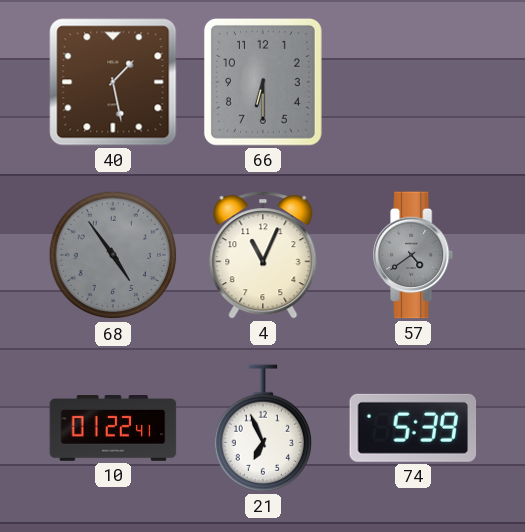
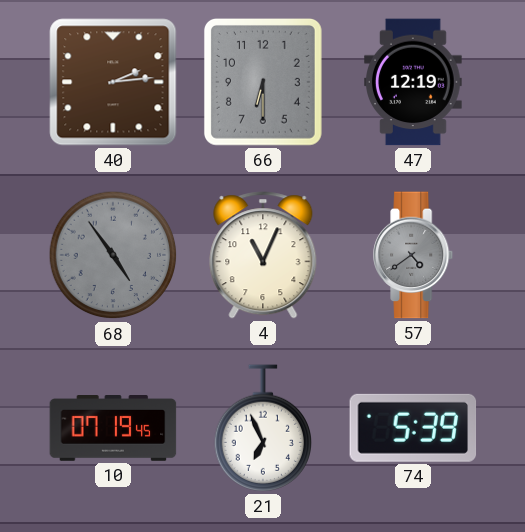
40: 1:28 -> 2:14
47: none -> 12:19
10: 01:22 -> 07:19
